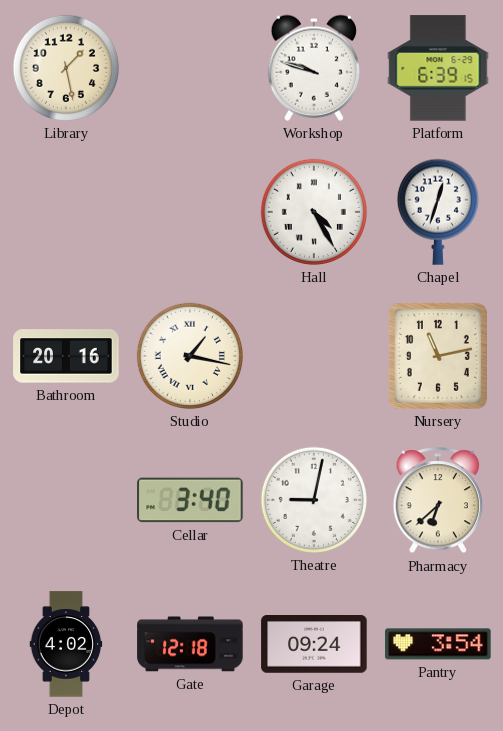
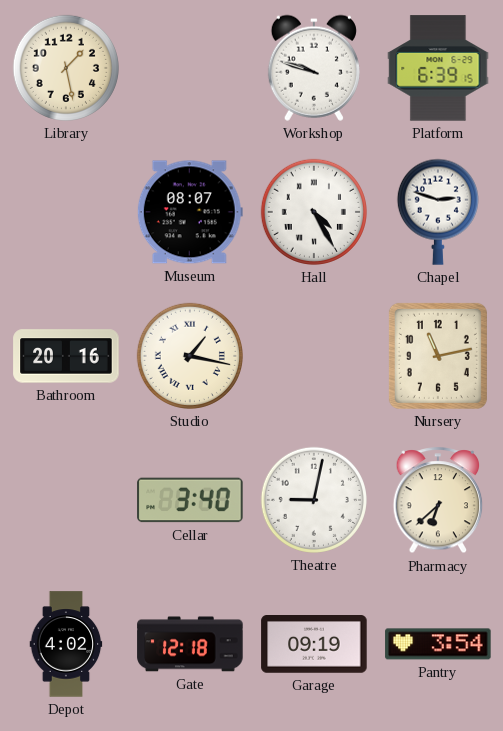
Museum: none -> 08:07
Chapel: 12:33 -> 2:48
Garage: 09:24 -> 09:19
